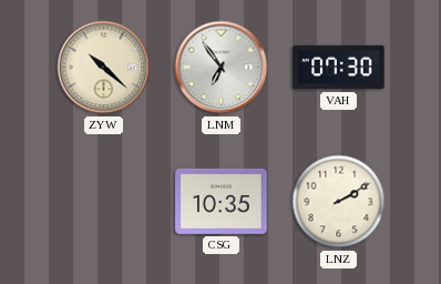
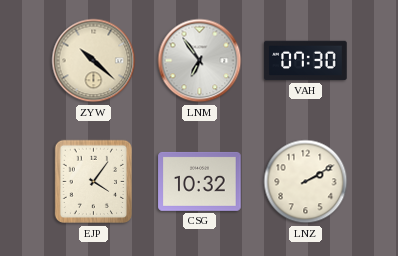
EJP: none -> 4:06
CSG: 10:35 -> 10:32
